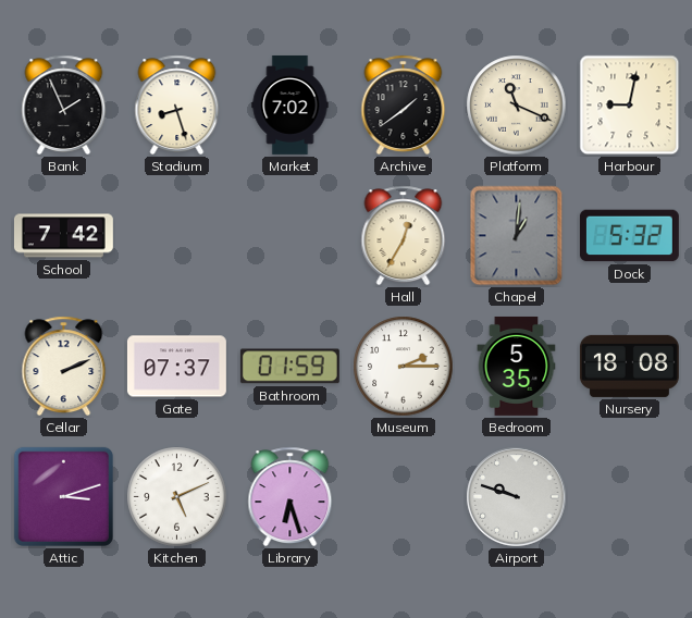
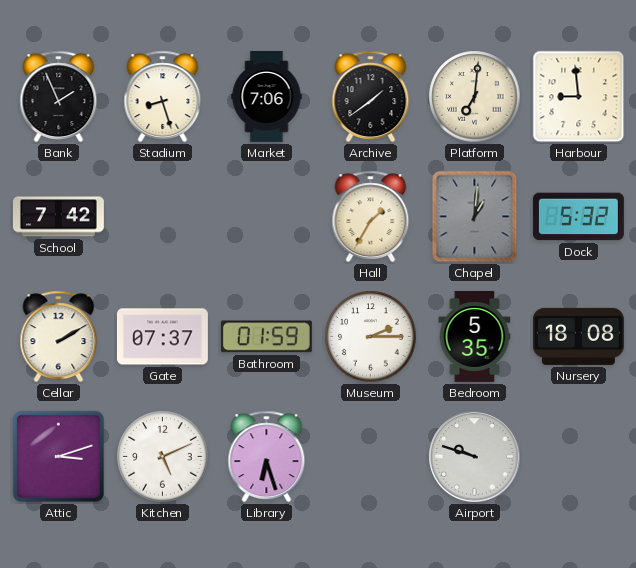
Market: 7:02 -> 7:06
Platform: 11:19 -> 7:01
Harbour: 9:02 -> 8:59
Hall: 12:35 -> 1:35
Cellar: 2:11 -> 2:10
